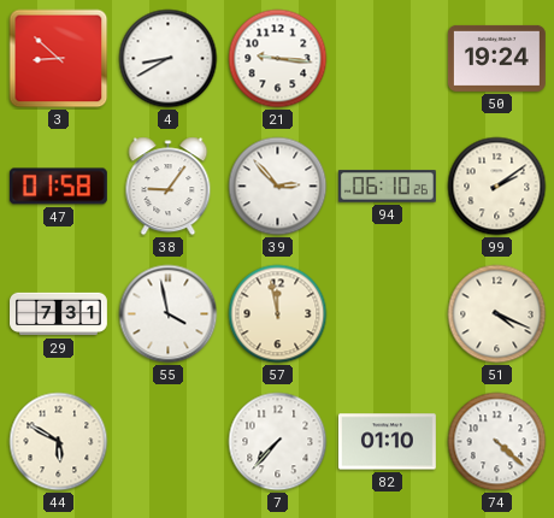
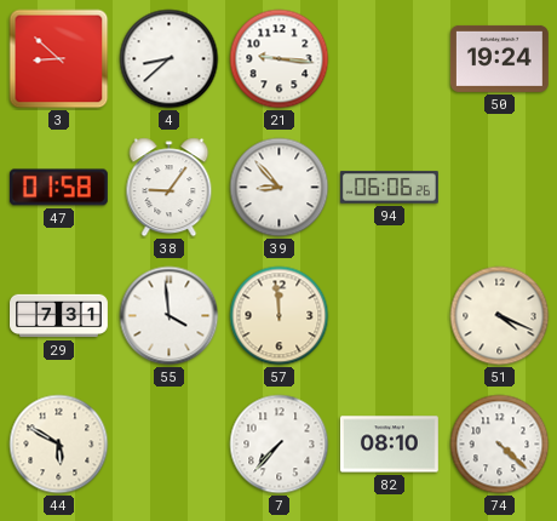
4: 8:40 -> 8:38
39: 2:53 -> 8:53
94: 06:10 -> 06:06
99: 2:09 -> none
55: 3:58 -> 3:59
57: 11:58 -> 11:59
82: 01:10 -> 08:10
